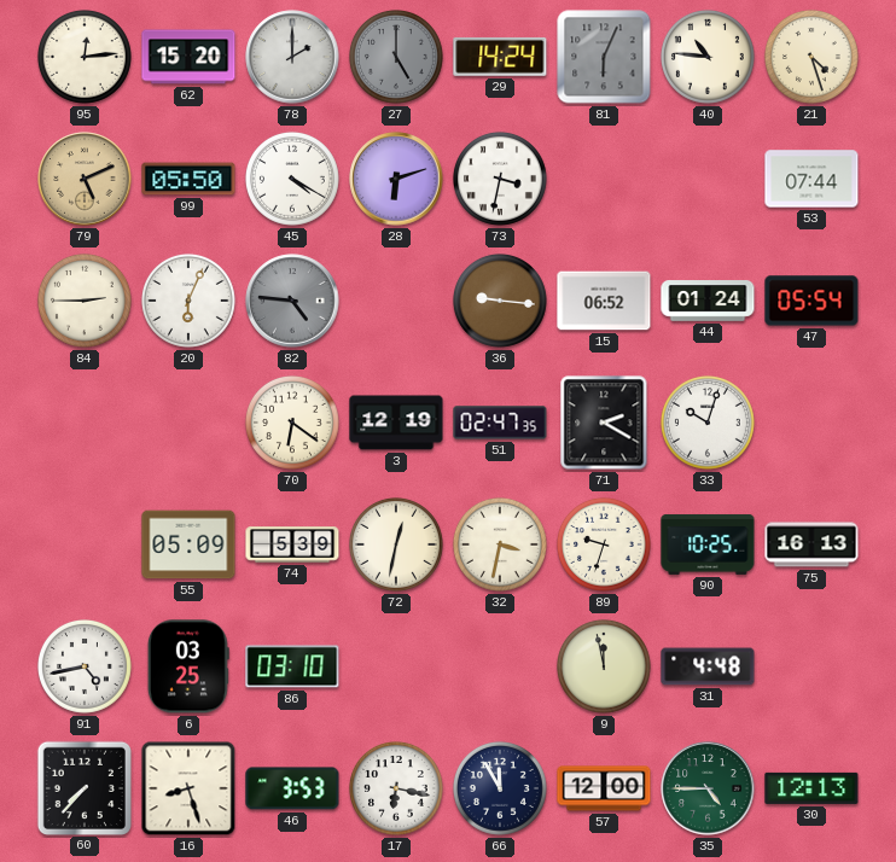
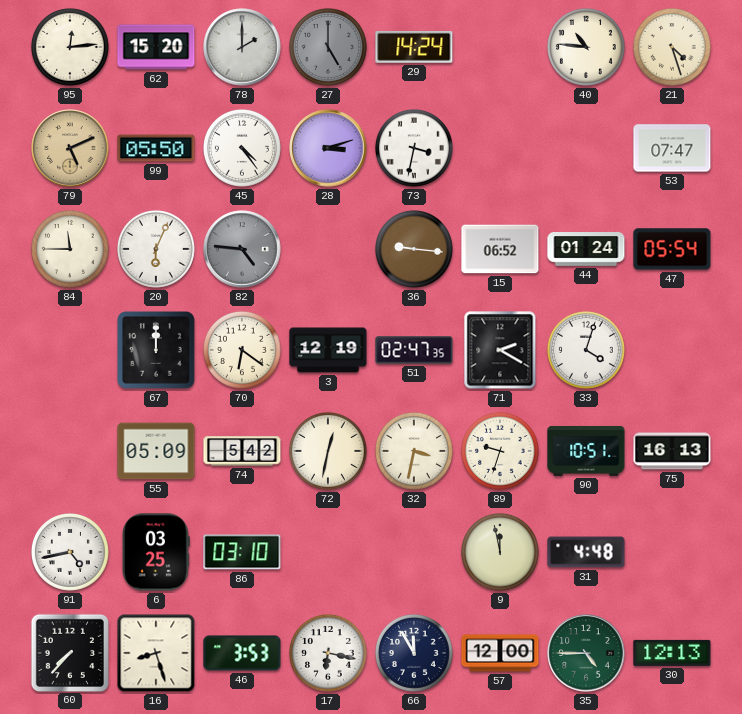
81: 6:04 -> none
45: 4:20 -> 4:24
28: 6:12 -> 3:12
53: 07:44 -> 07:47
84: 2:45 -> 11:45
67: none -> 12:00
33: 10:03 -> 4:03
74: 5:39 -> 5:42
90: 10:25 -> 10:51
